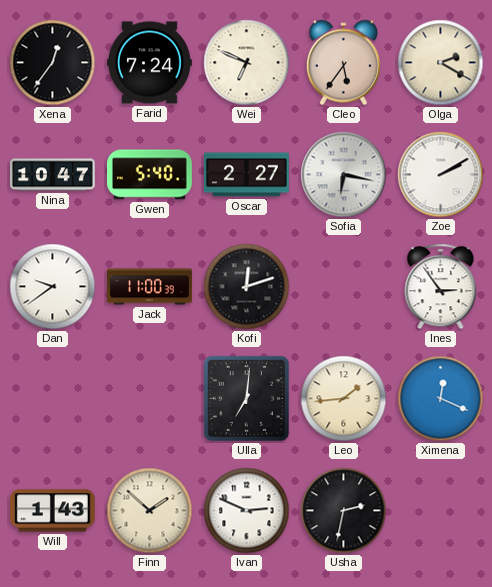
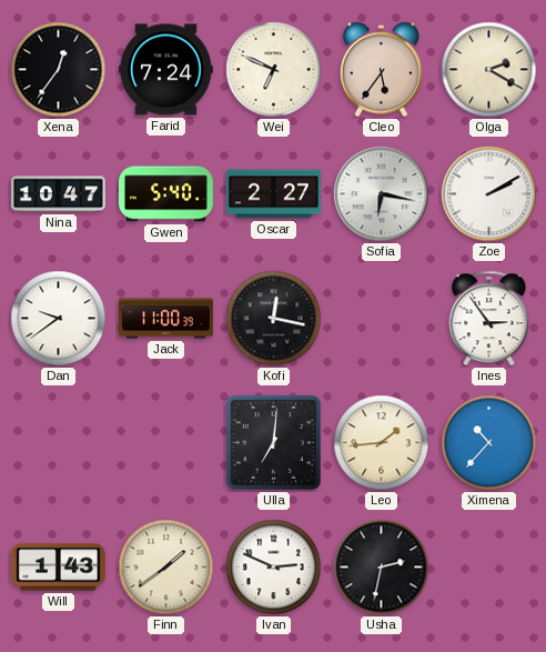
Kofi: 12:12 -> 12:17
Ximena: 12:19 -> 10:37
Finn: 1:52 -> 1:39
